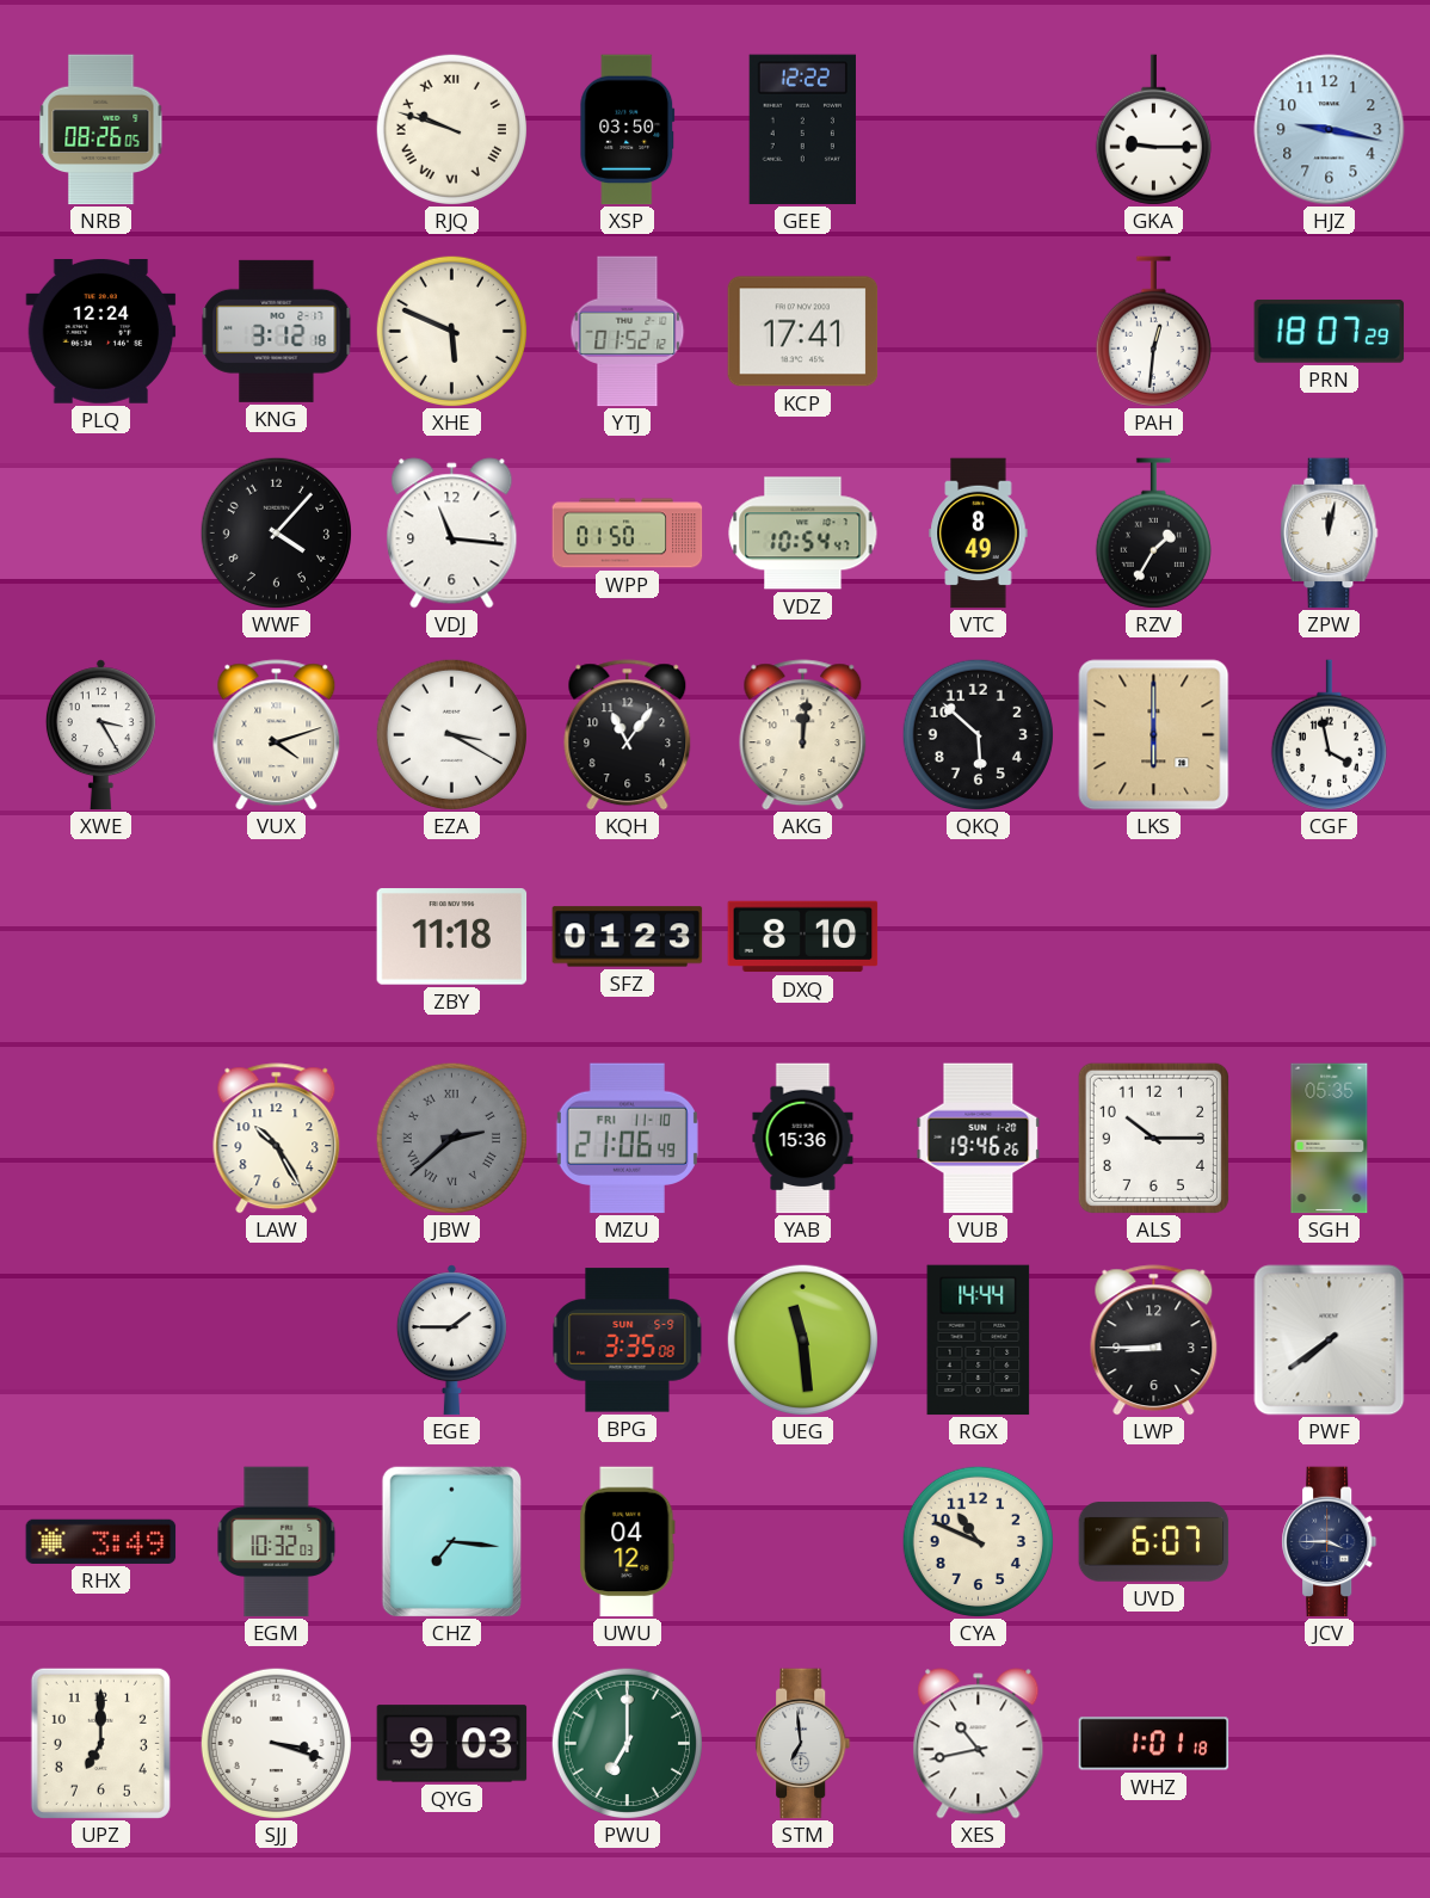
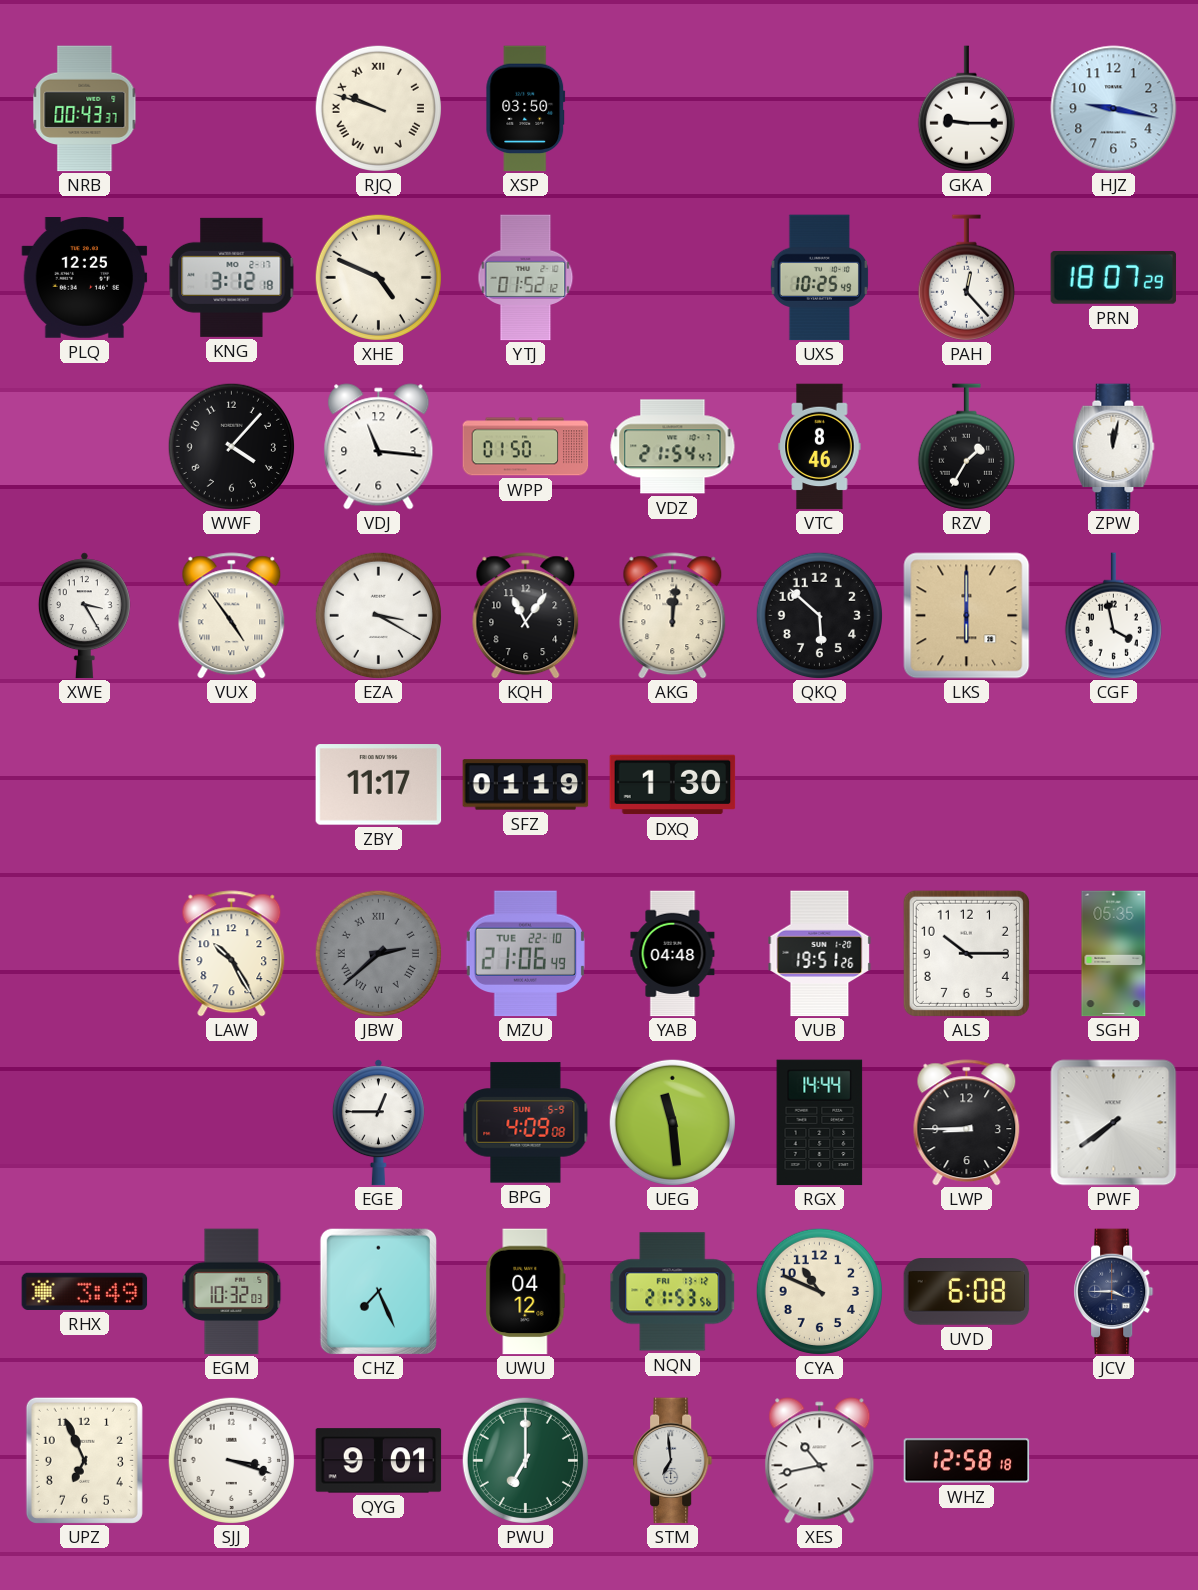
NRB: 08:26 -> 00:43
GEE: 12:22 -> none
PLQ: 12:24 -> 12:25
XHE: 5:49 -> 4:49
KCP: 17:41 -> none
UXS: none -> 10:25
PAH: 12:31 -> 12:23
VDZ: 10:54 -> 21:54
VTC: 8:49 -> 8:46
VUX: 4:12 -> 4:54
ZBY: 11:18 -> 11:17
SFZ: 01:23 -> 01:19
DXQ: 8:10 -> 1:30
MZU date: FRI 11-10 -> TUE 22-10
YAB: 15:36 -> 04:48
VUB: 19:46 -> 19:51
EGE: 1:45 -> 12:45
BPG: 3:35 -> 4:09
CHZ: 7:16 -> 7:26
NQN: none -> 21:53
UVD: 6:07 -> 6:08
UPZ: 7:00 -> 6:56
QYG: 9:03 -> 9:01
WHZ: 1:01 -> 12:58
